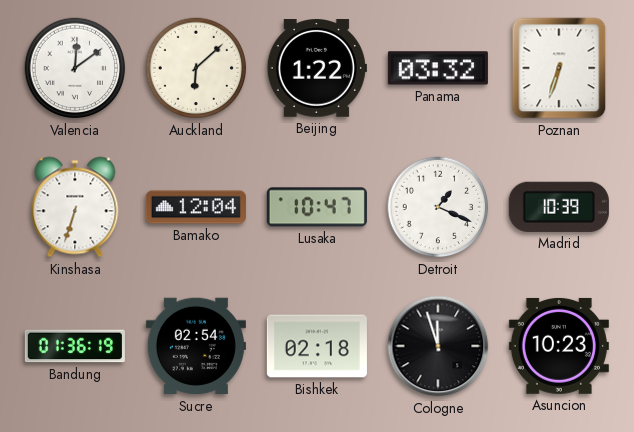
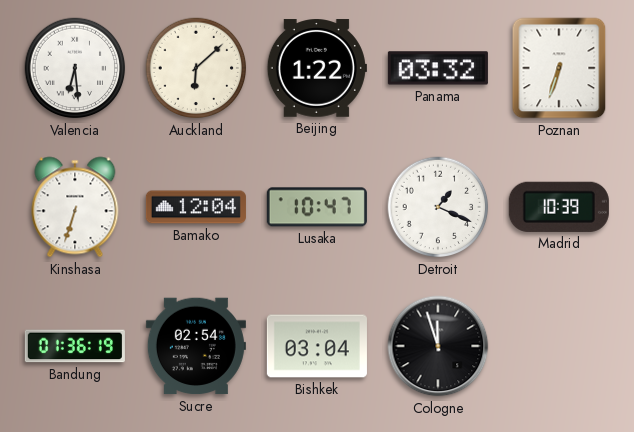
Valencia: 12:09 -> 6:29
Bishkek: 02:18 -> 03:04
Asuncion: 10:23 -> none
